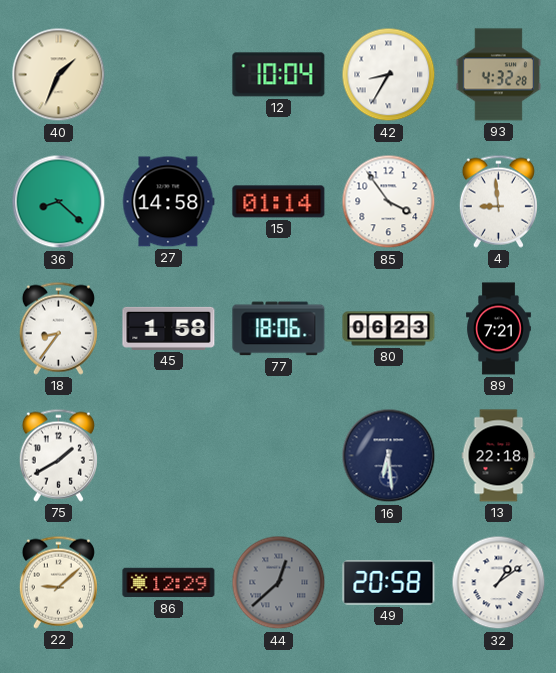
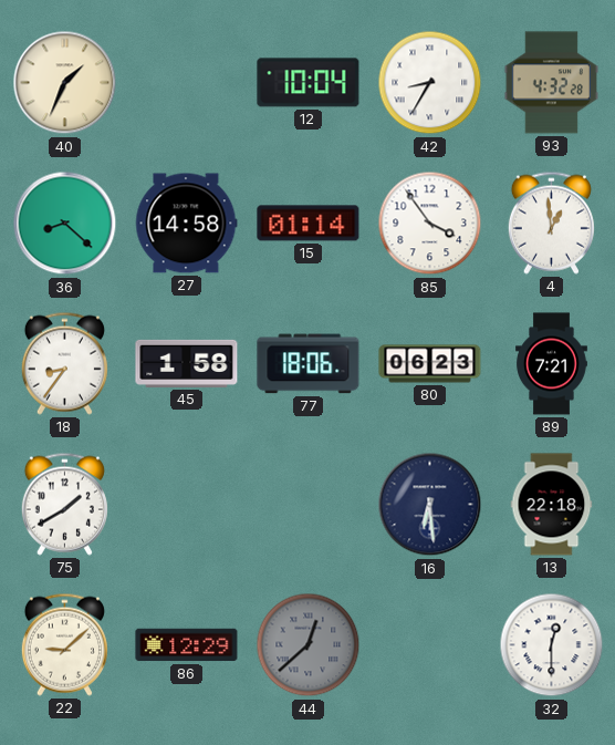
4: 8:59 -> 12:59
49: 20:58 -> none
32: 1:09 -> 12:30
